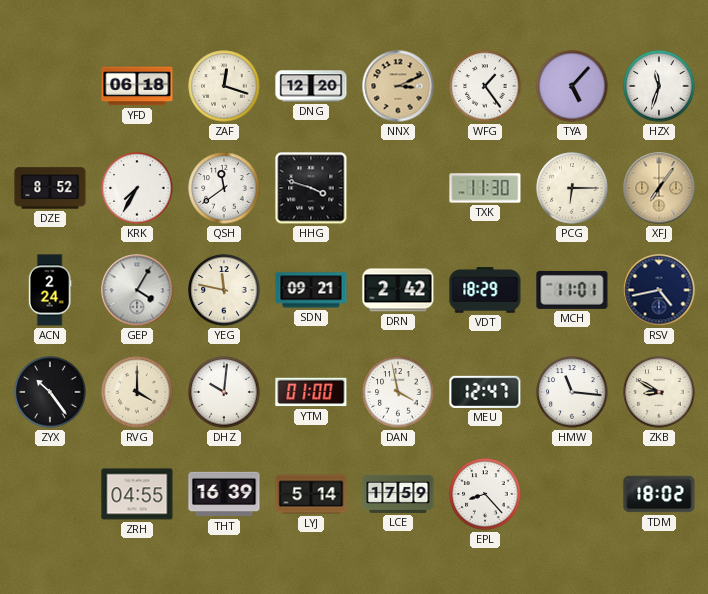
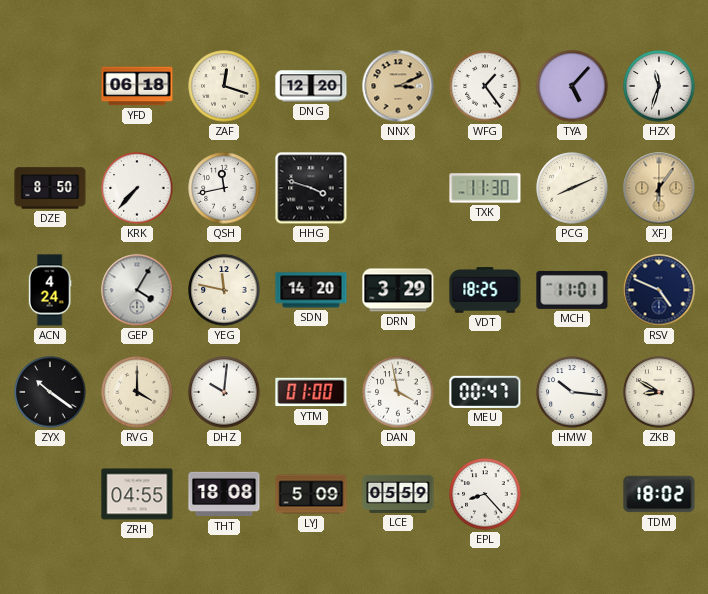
DZE: 8:52 -> 8:50
KRK: 7:35 -> 7:37
QSH: 11:39 -> 11:43
PCG: 6:15 -> 8:11
XFJ: 7:06 -> 6:06
ACN: 2:24 -> 4:24
SDN: 09:21 -> 14:20
DRN: 2:42 -> 3:29
VDT: 18:29 -> 18:25
RSV: 4:43 -> 4:49
ZYX: 10:24 -> 10:21
MEU: 12:47 -> 00:47
HMW: 11:16 -> 10:16
THT: 16:39 -> 18:08
LYJ: 5:14 -> 5:09
LCE: 17:59 -> 05:59
